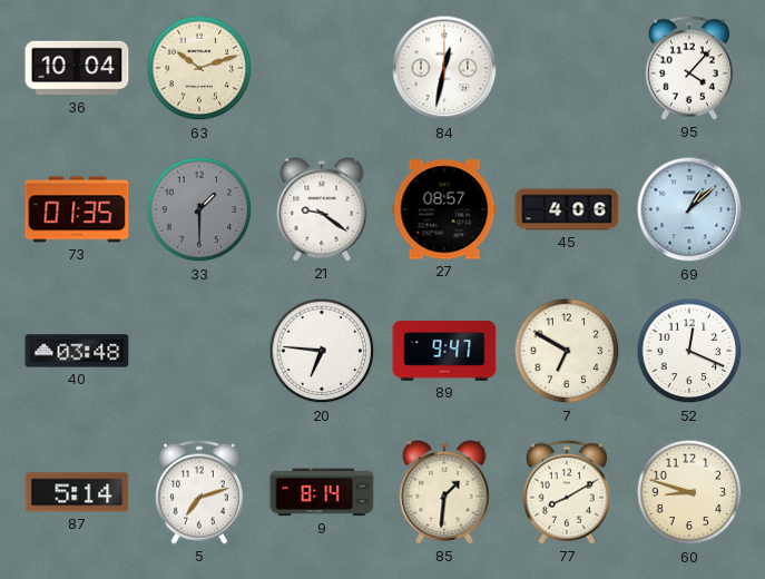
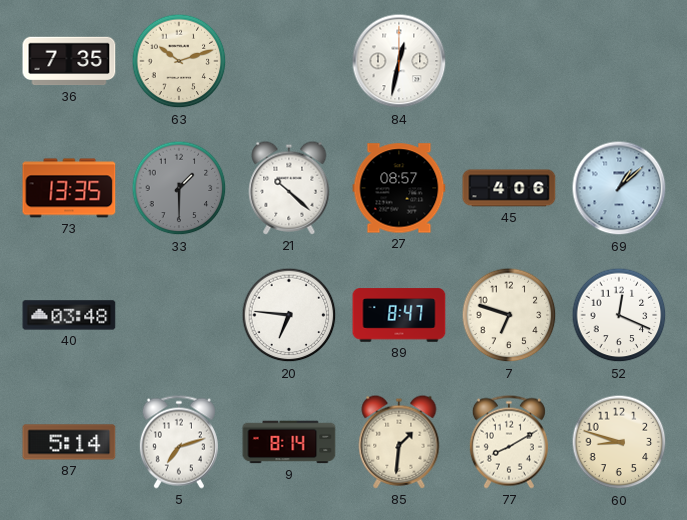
36: 10:04 -> 7:35
95: 4:07 -> none
73: 01:35 -> 13:35
21: 9:21 -> 10:22
89: 9:47 -> 8:47
7: 6:50 -> 6:48
